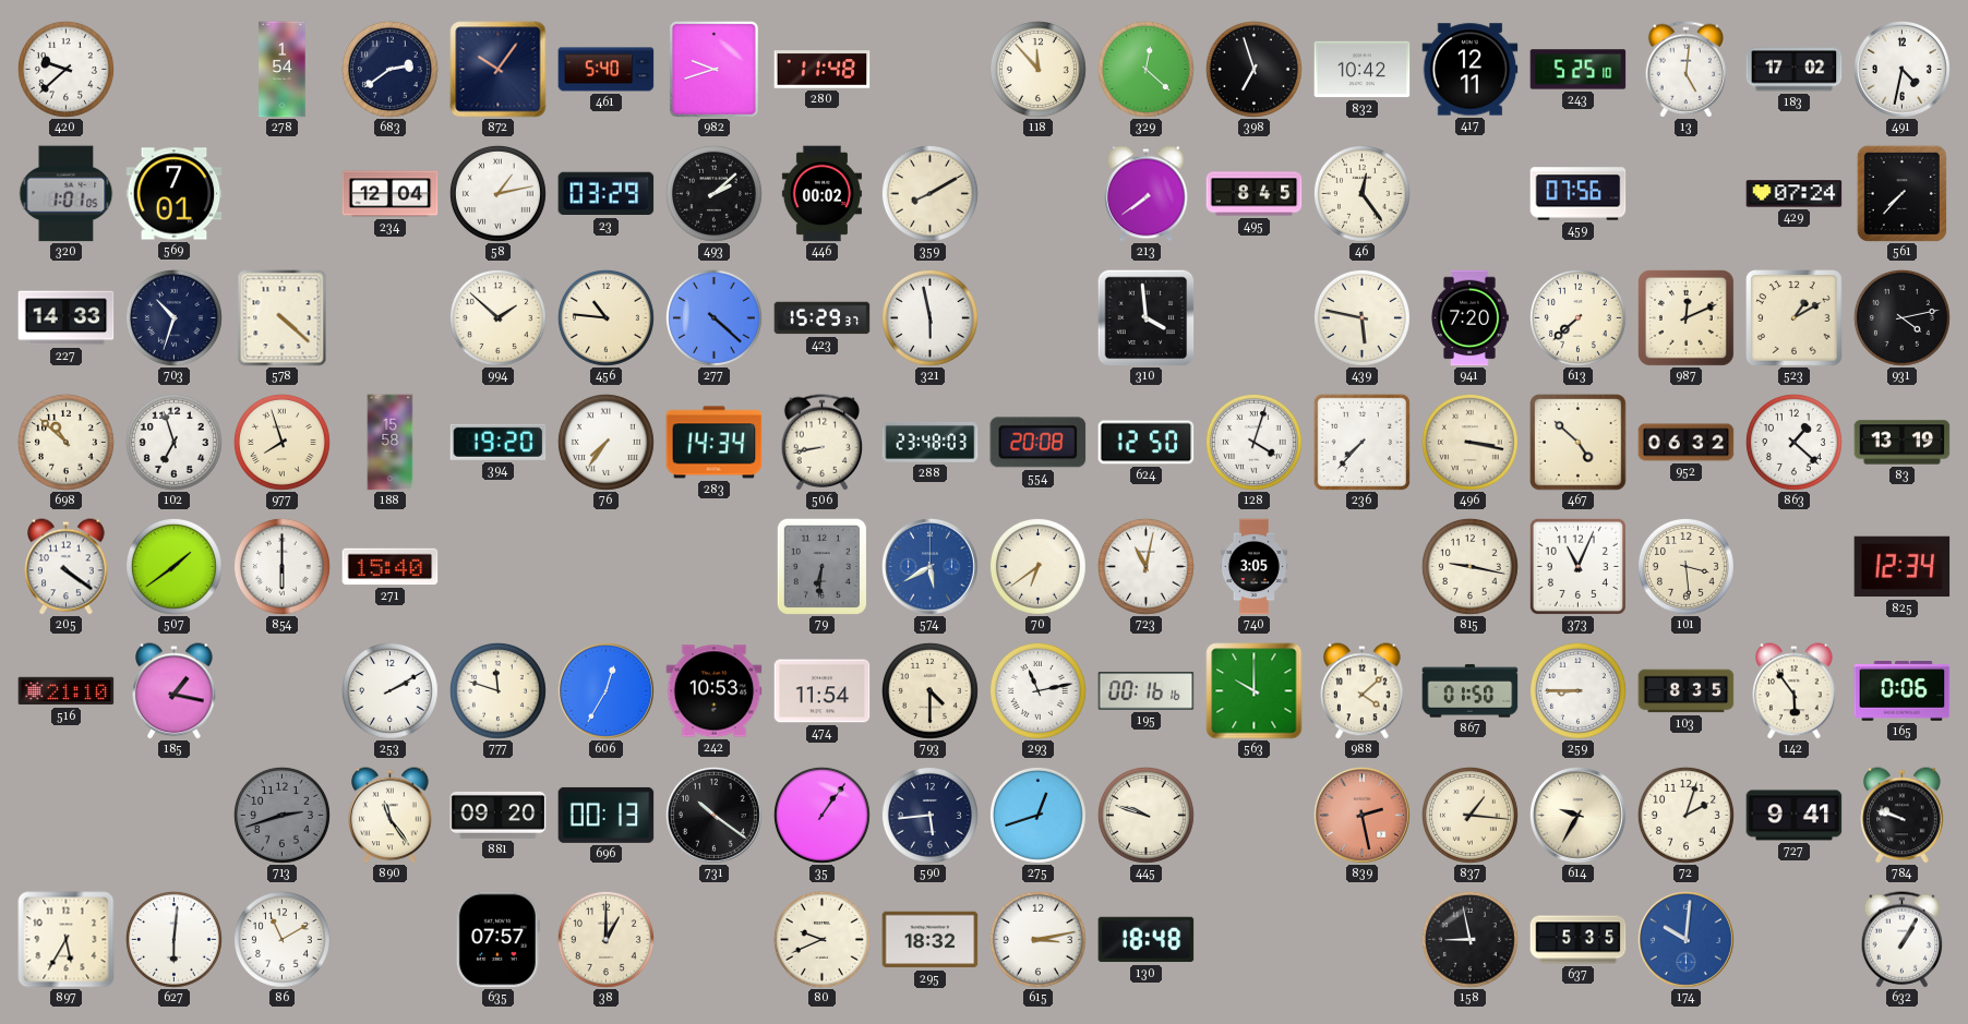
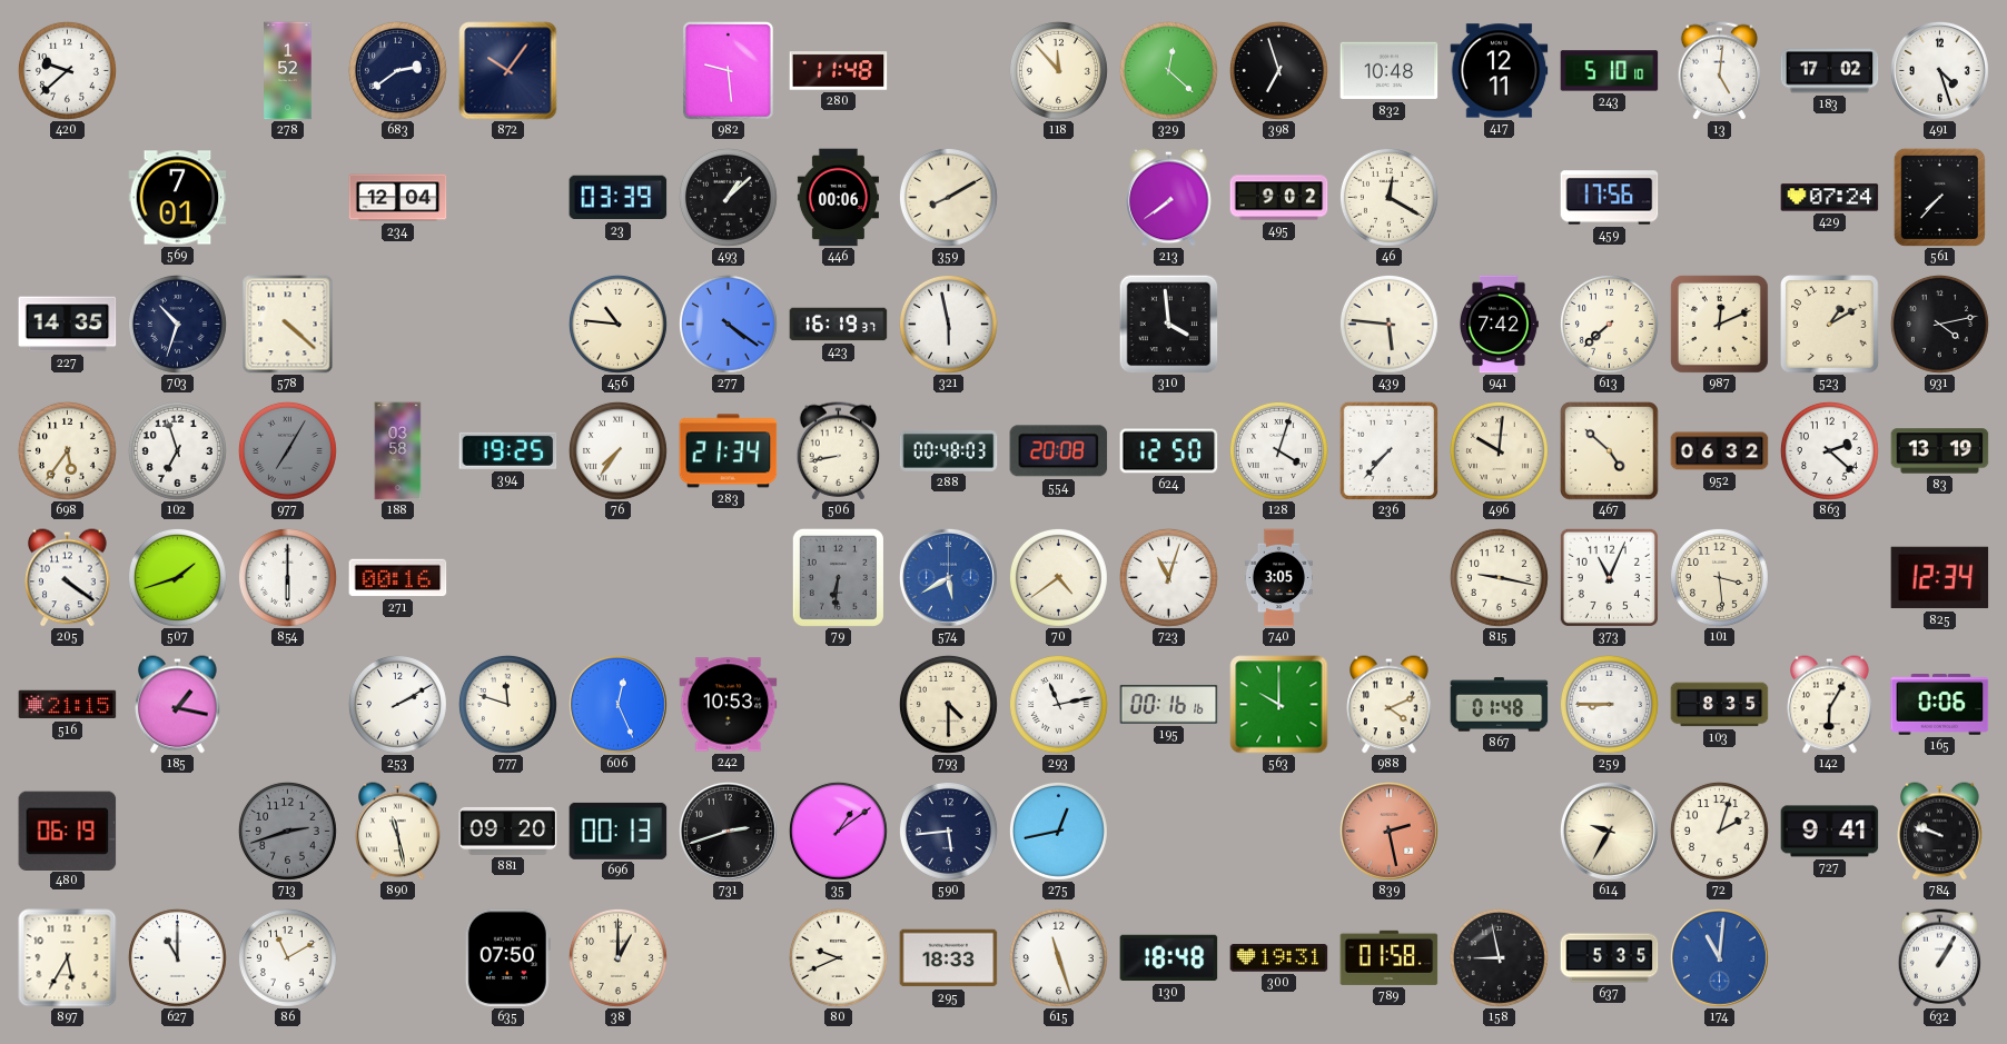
278: 1:54 -> 1:52
461: 5:40 -> none
982: 9:42 -> 9:29
832: 10:42 -> 10:48
243: 5:25 -> 5:10
491: 4:32 -> 4:27
320: 1:01 -> none
58: 1:13 -> none
23: 03:29 -> 03:39
493: 2:08 -> 1:08
446: 00:02 -> 00:06
495: 8:45 -> 9:02
46: 12:24 -> 12:20
459: 07:56 -> 17:56
227: 14:33 -> 14:35
994: 1:52 -> none
277: 4:22 -> 4:21
423: 15:29 -> 16:19
439: 5:47 -> 5:46
941: 7:20 -> 7:42
698: 10:52 -> 5:36
977: 7:57 -> 7:05
977 dial: cream -> grey
188: 15:58 -> 03:58
394: 19:20 -> 19:25
283: 14:34 -> 21:34
288: 23:48 -> 00:48
496: 3:17 -> 10:01
863: 1:22 -> 2:22
507: 1:39 -> 1:42
271: 15:40 -> 00:16
70: 6:39 -> 4:39
723: 11:02 -> 11:03
516: 21:10 -> 21:15
606: 12:35 -> 12:26
474: 11:54 -> none
988: 4:08 -> 4:11
867: 01:50 -> 01:48
142: 5:54 -> 6:05
480: none -> 06:19
890: 11:24 -> 11:28
731: 10:21 -> 2:42
35: 1:06 -> 1:09
275: 12:42 -> 12:43
445: 9:48 -> none
837: 1:16 -> none
627: 6:01 -> 11:00
635: 07:57 -> 07:50
295: 18:32 -> 18:33
615: 3:13 -> 11:27
300: none -> 19:31
789: none -> 01:58
174: 10:01 -> 11:01
